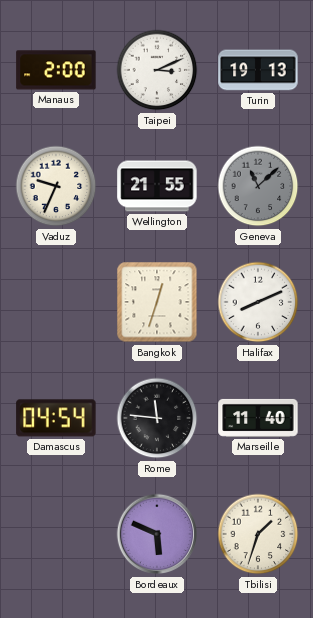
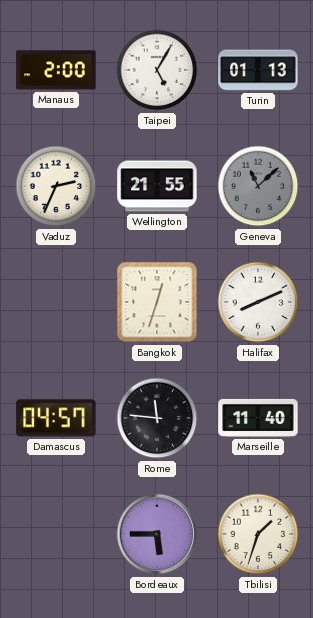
Taipei: 3:11 -> 5:05
Turin: 19:13 -> 01:13
Vaduz: 9:34 -> 2:34
Damascus: 04:54 -> 04:57
Bordeaux: 5:49 -> 5:45
